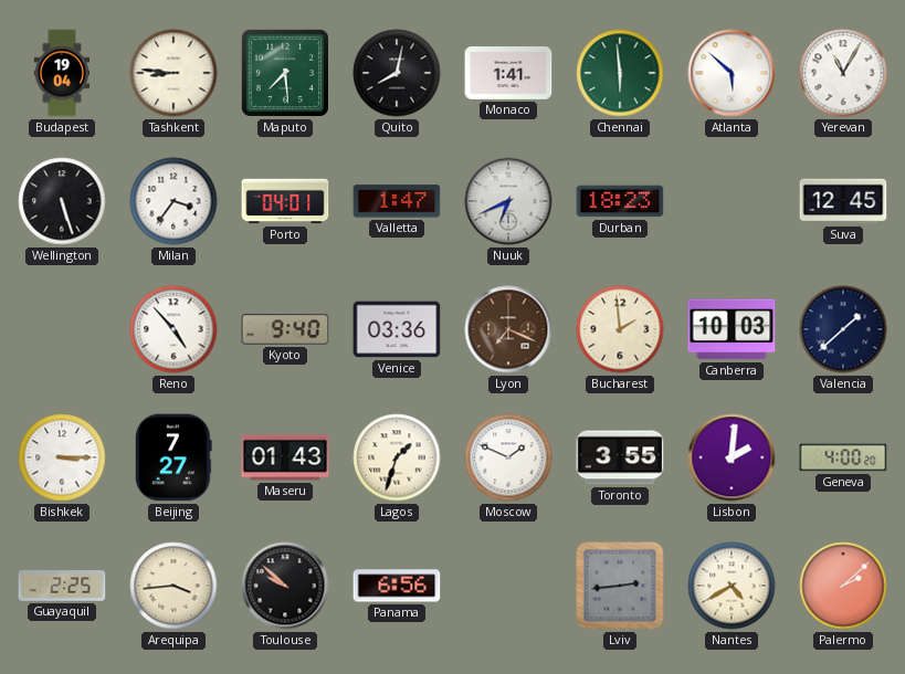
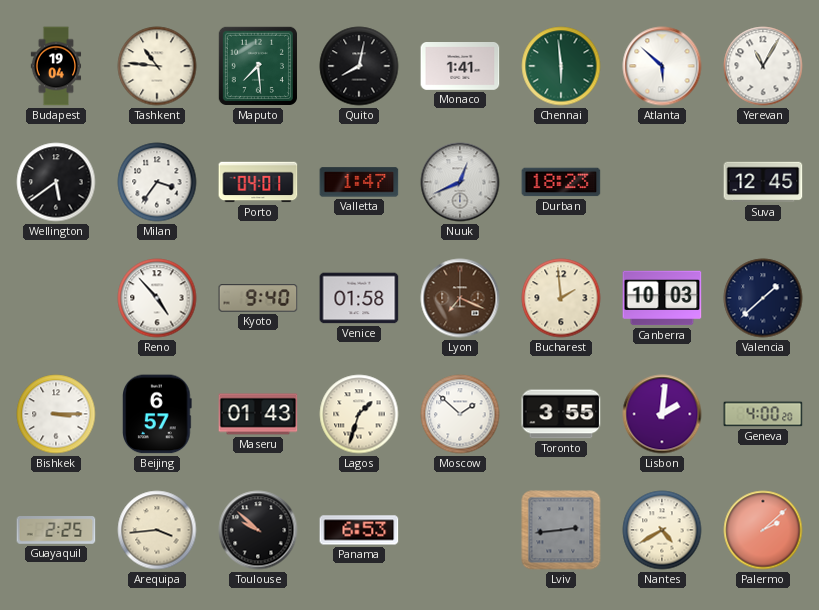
Tashkent: 8:46 -> 10:46
Wellington: 5:27 -> 5:39
Nuuk: 6:41 -> 12:41
Venice: 03:36 -> 01:58
Beijing: 7:27 -> 6:57
Moscow: 1:49 -> 1:52
Panama: 6:56 -> 6:53
